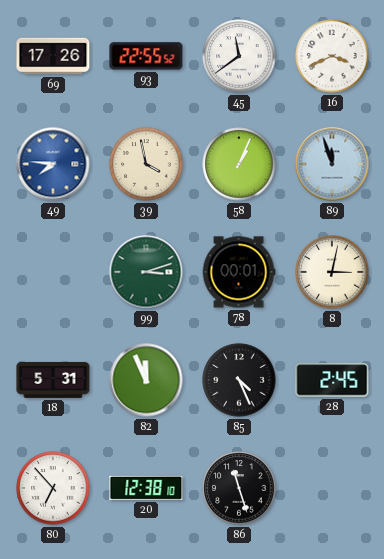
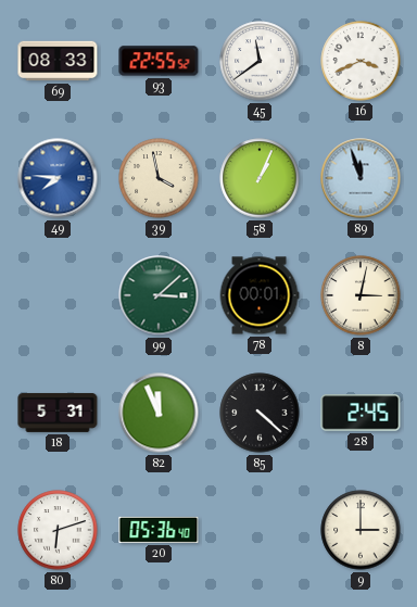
69: 17:26 -> 08:33
99: 3:12 -> 3:08
85: 4:26 -> 4:22
80: 6:53 -> 6:12
20: 12:38 -> 05:36
86: 11:27 -> none
9: none -> 3:00
